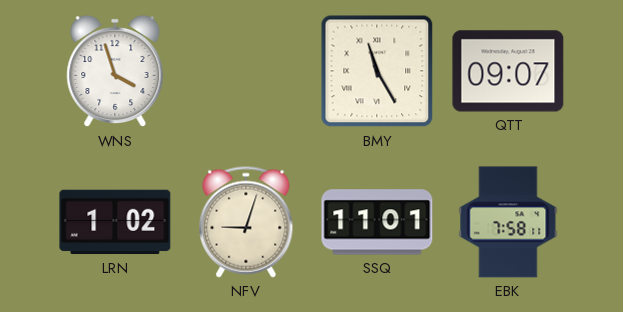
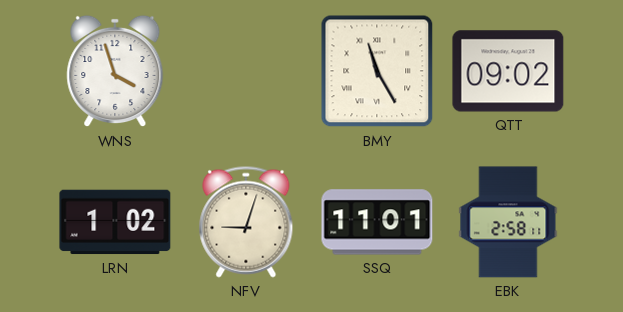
QTT: 09:07 -> 09:02
EBK: 7:58 -> 2:58
